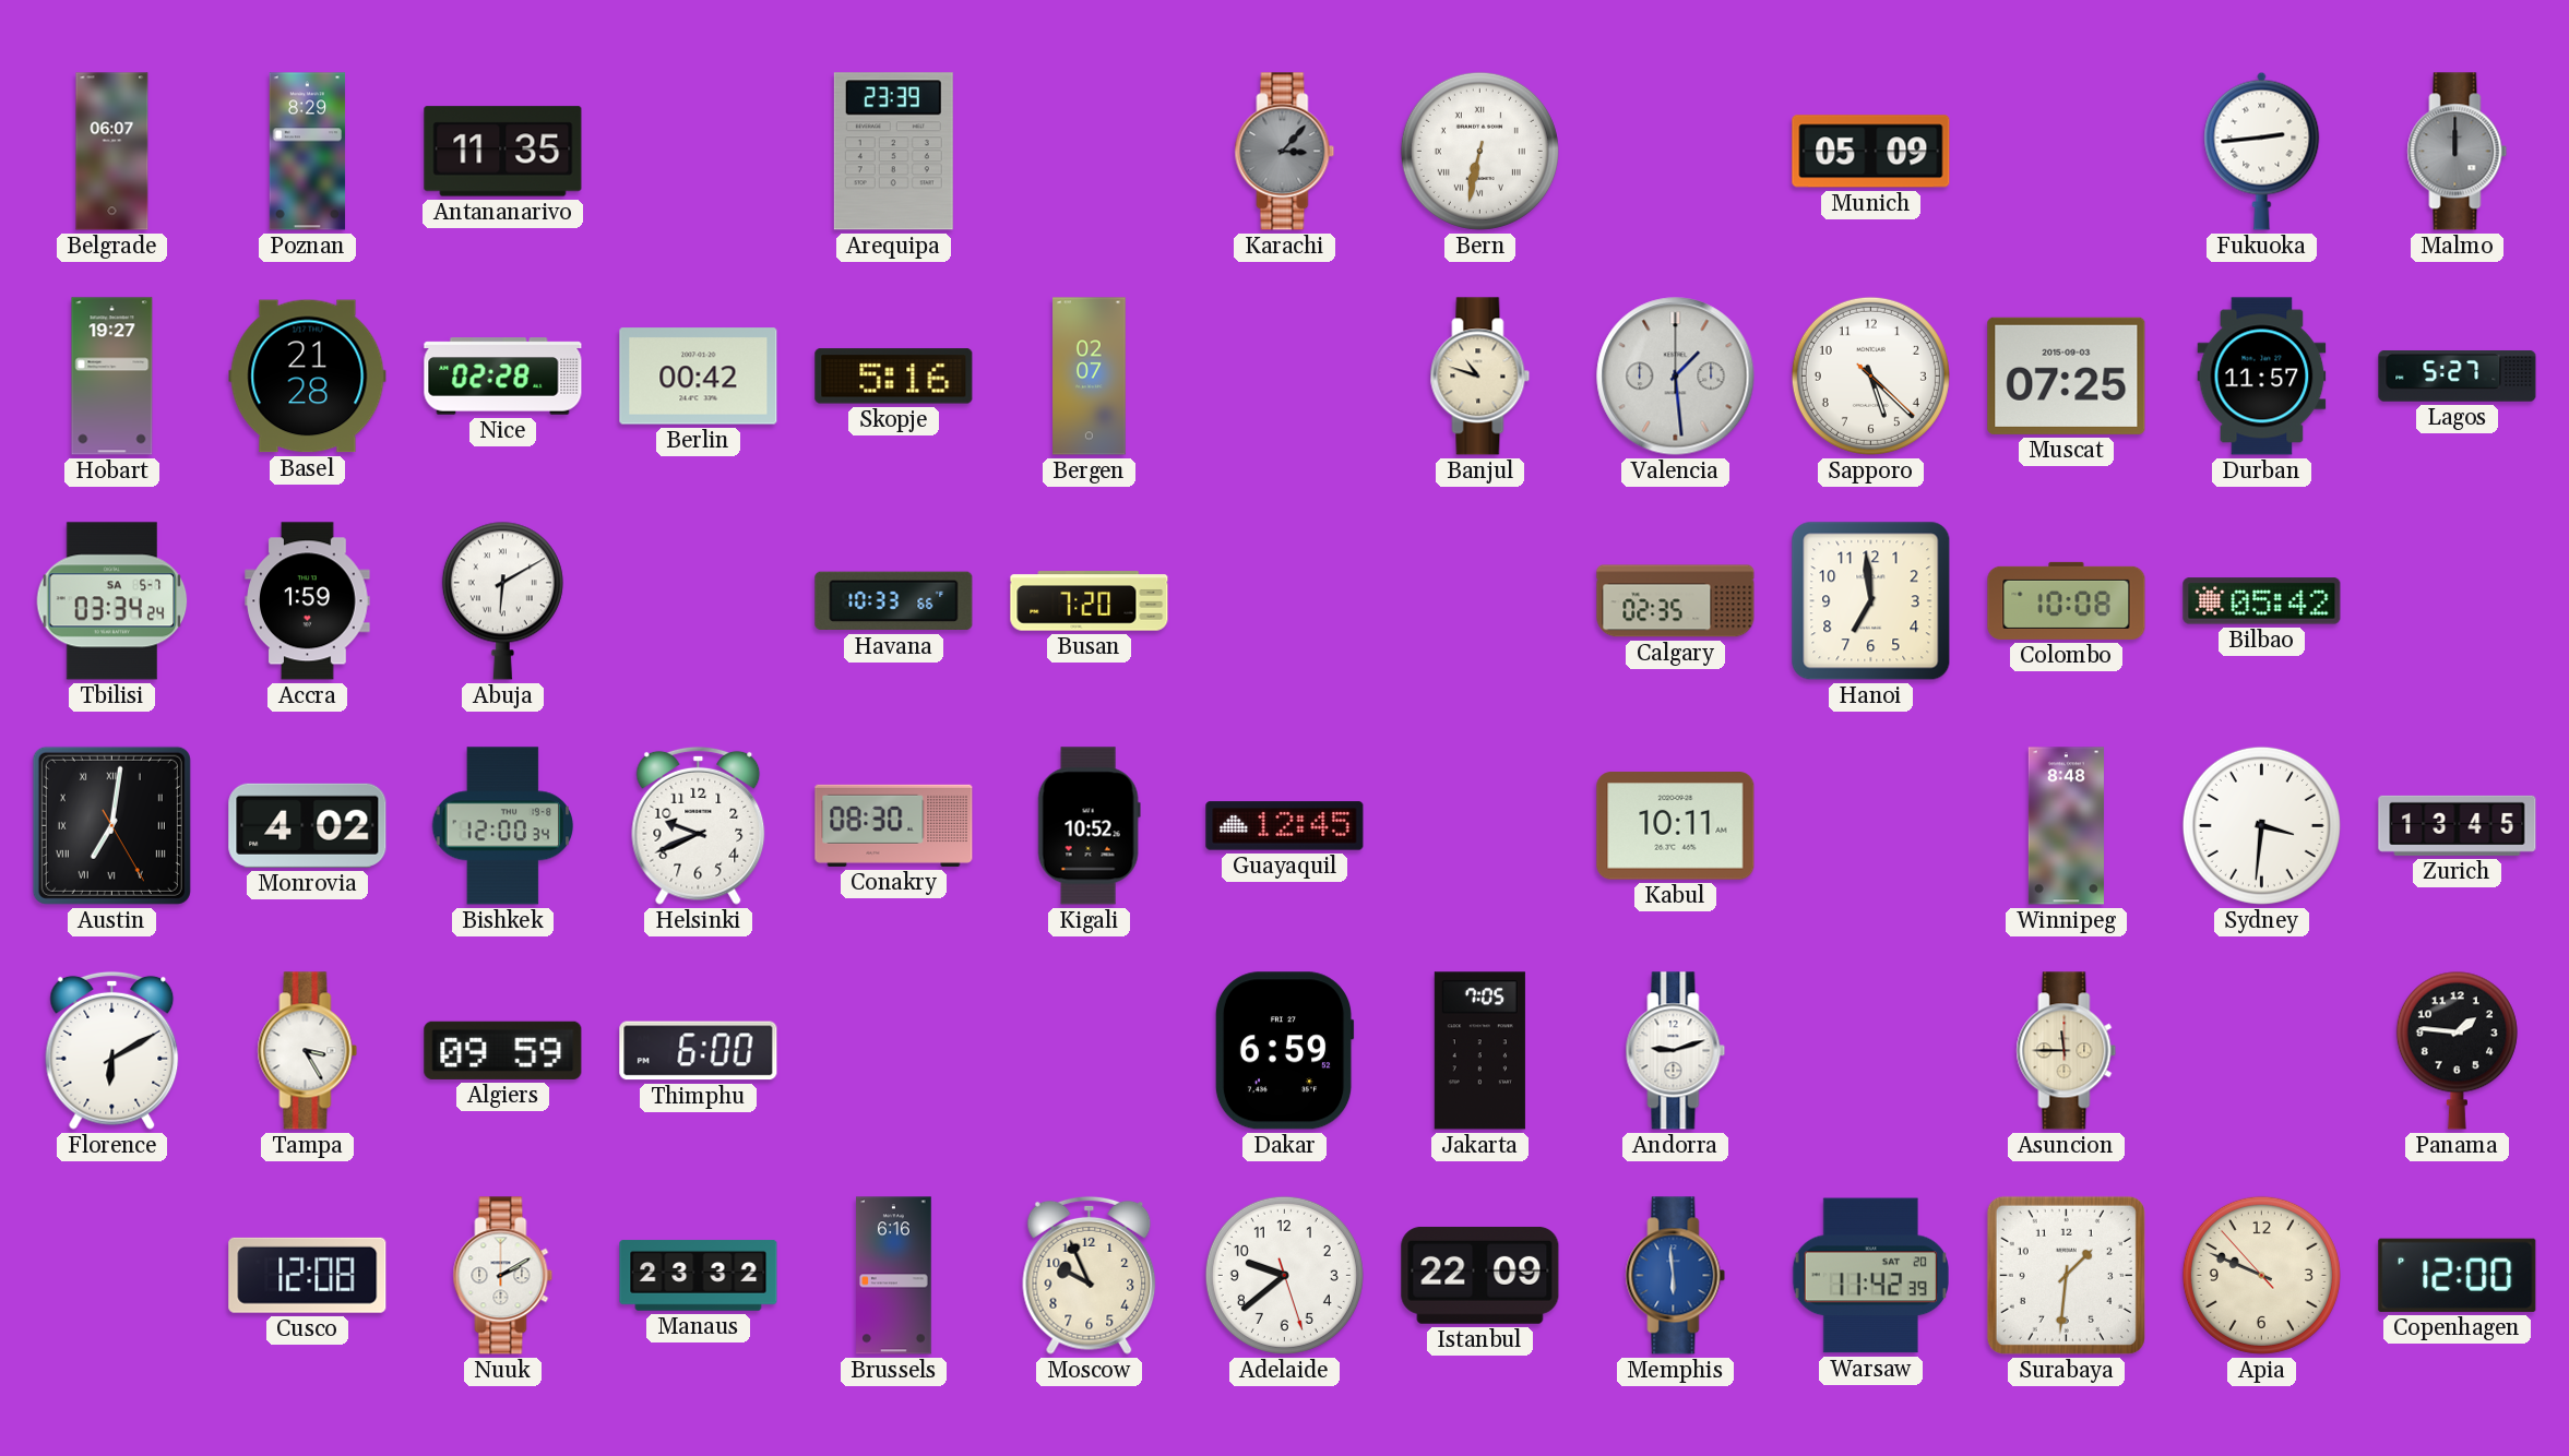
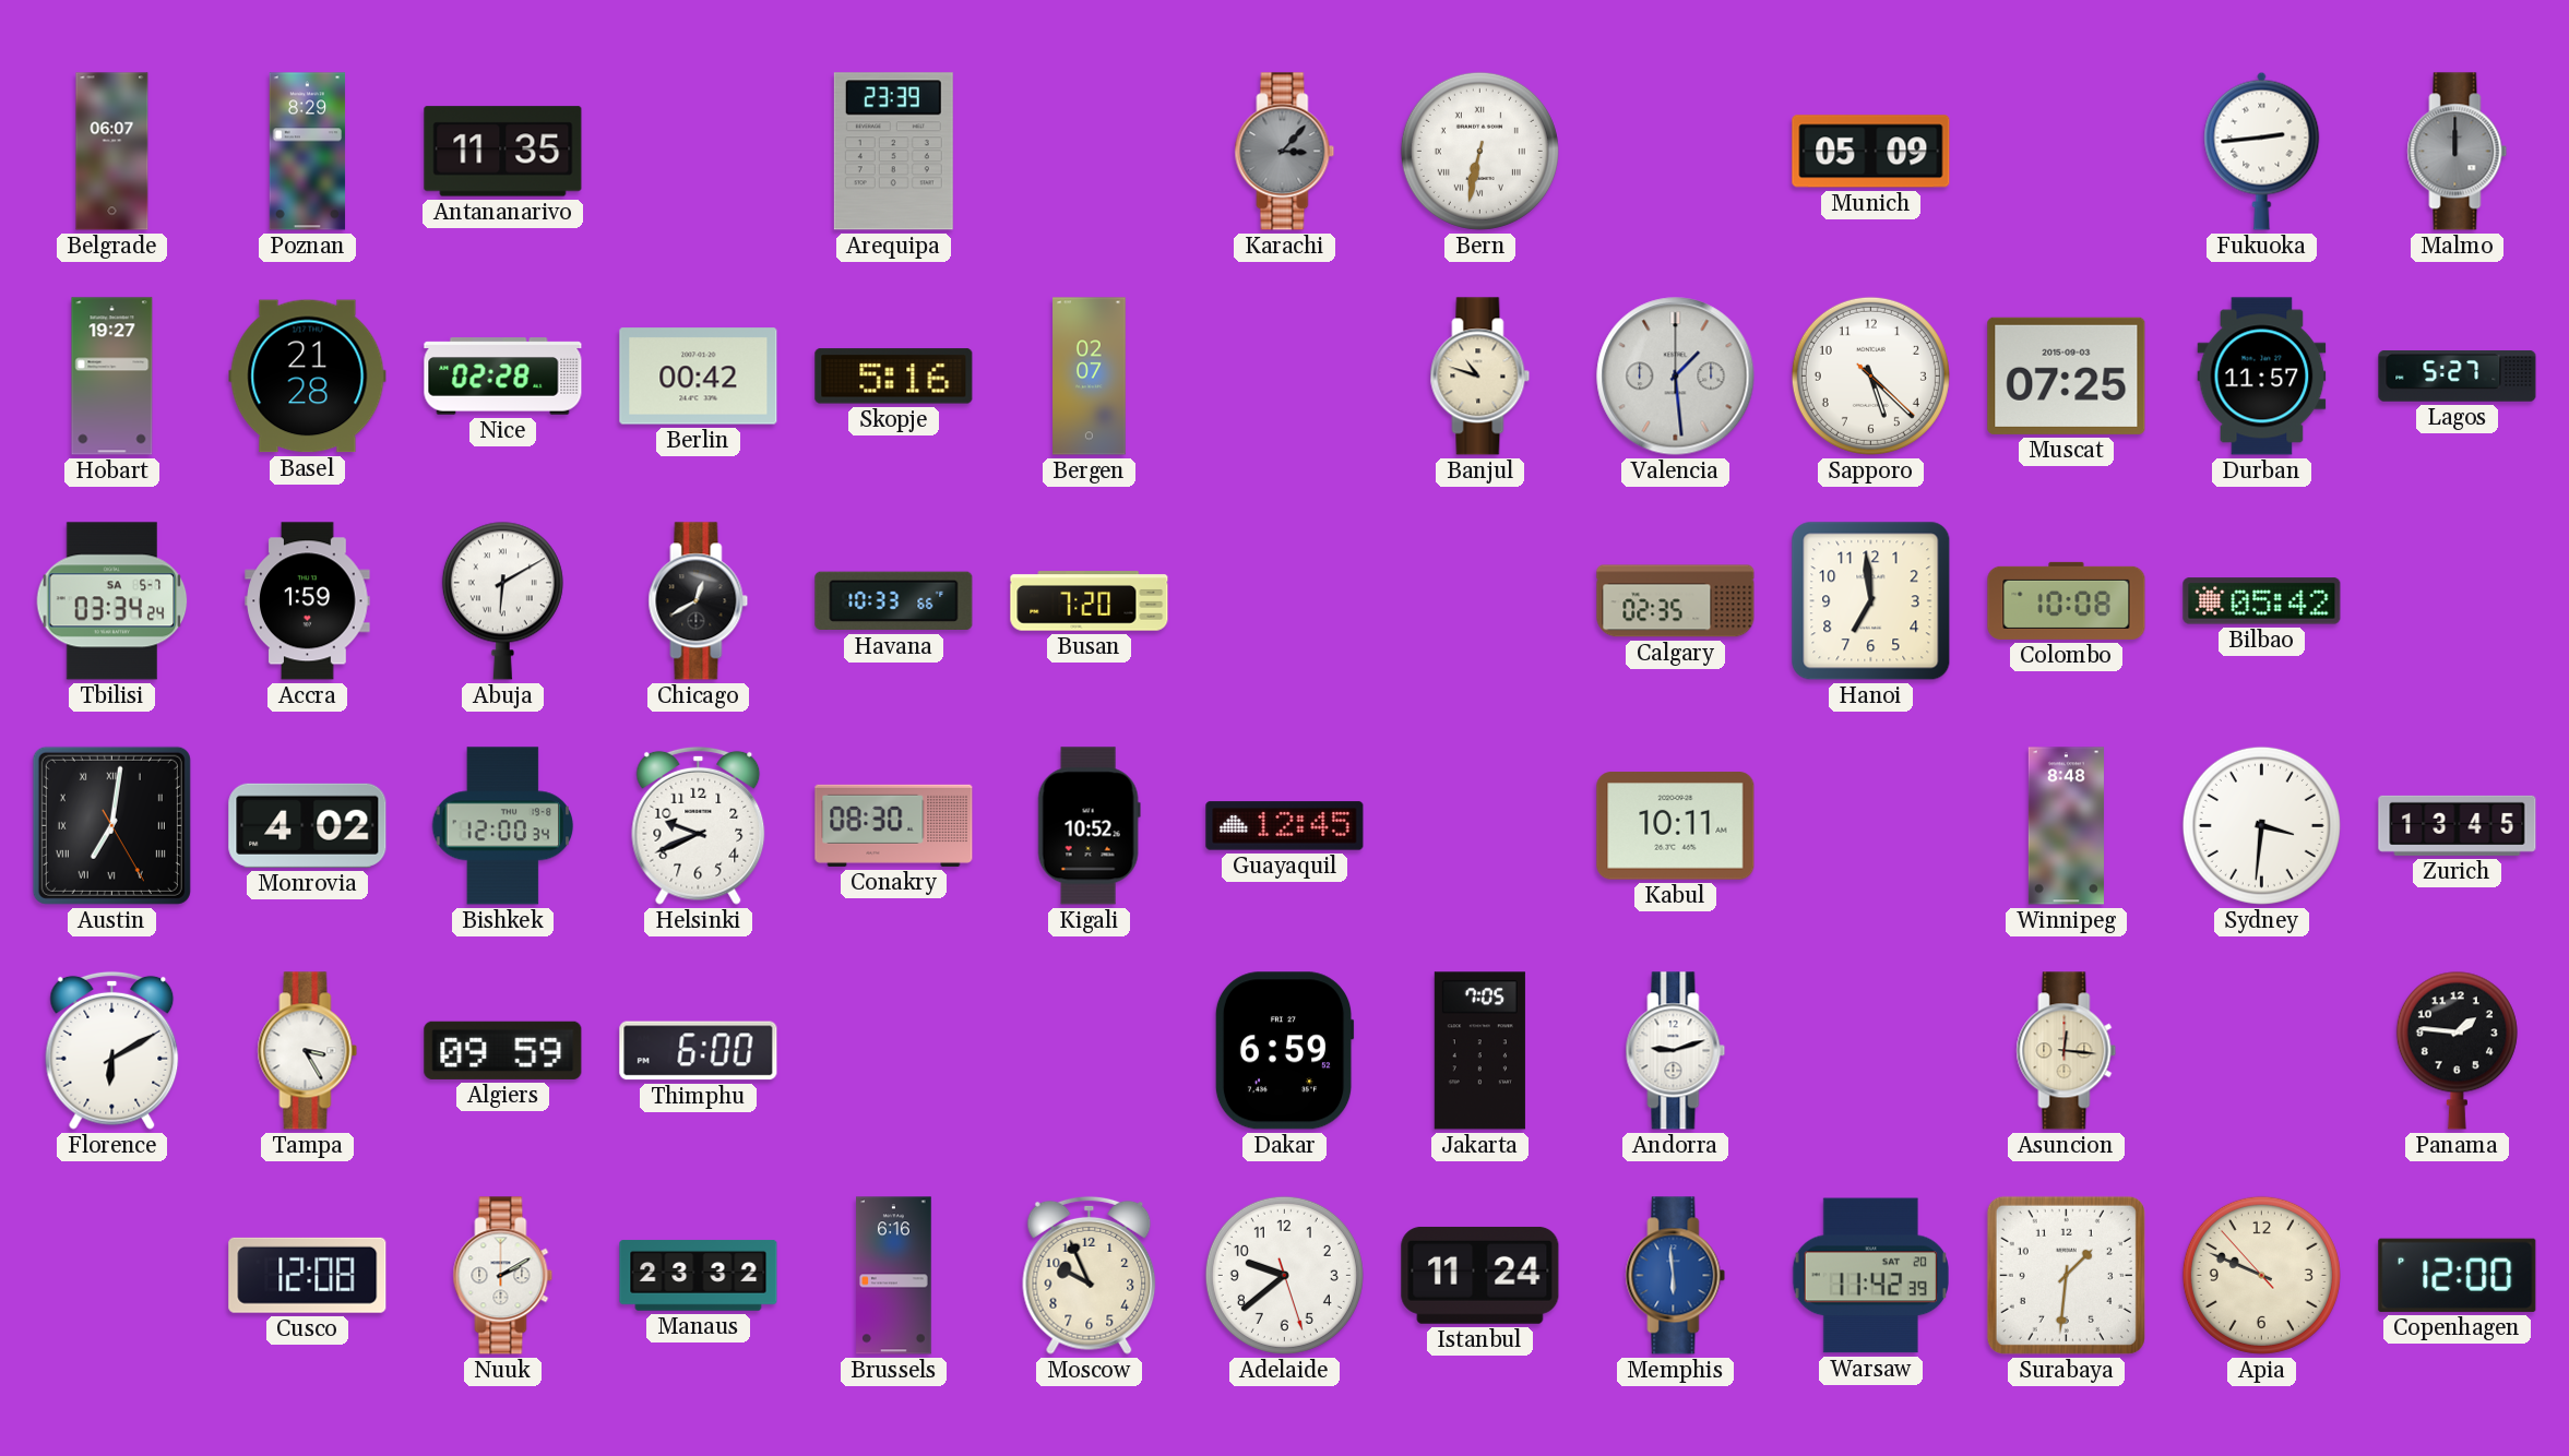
Chicago: none -> 12:40
Asuncion: 11:45 -> 12:16
Istanbul: 22:09 -> 11:24
